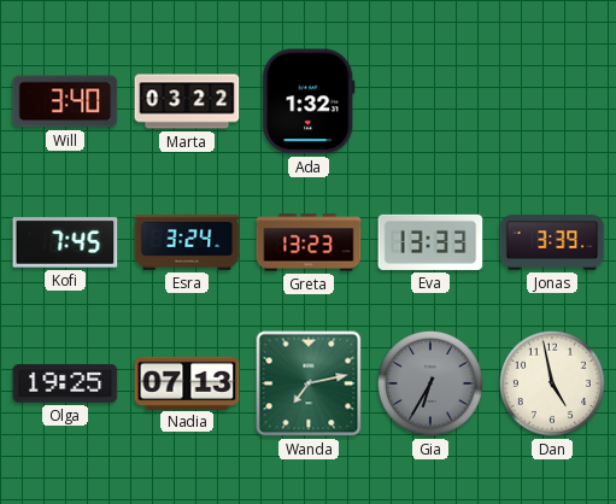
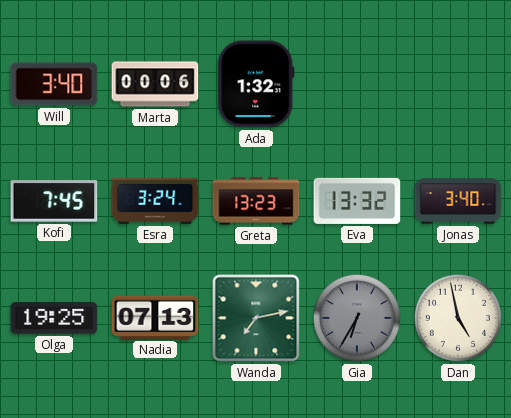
Marta: 03:22 -> 00:06
Eva: 13:33 -> 13:32
Jonas: 3:39 -> 3:40
